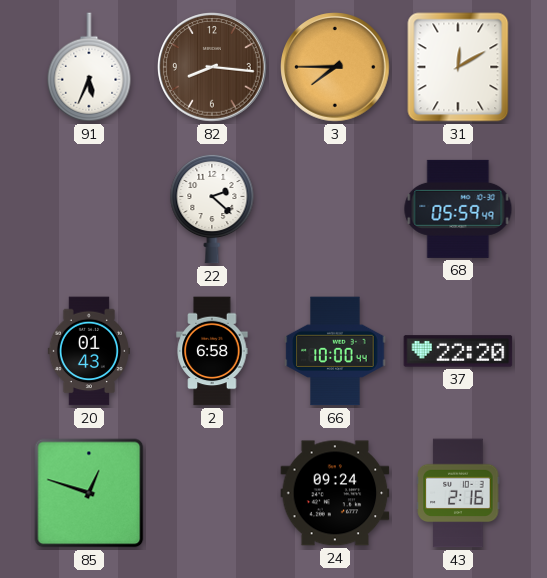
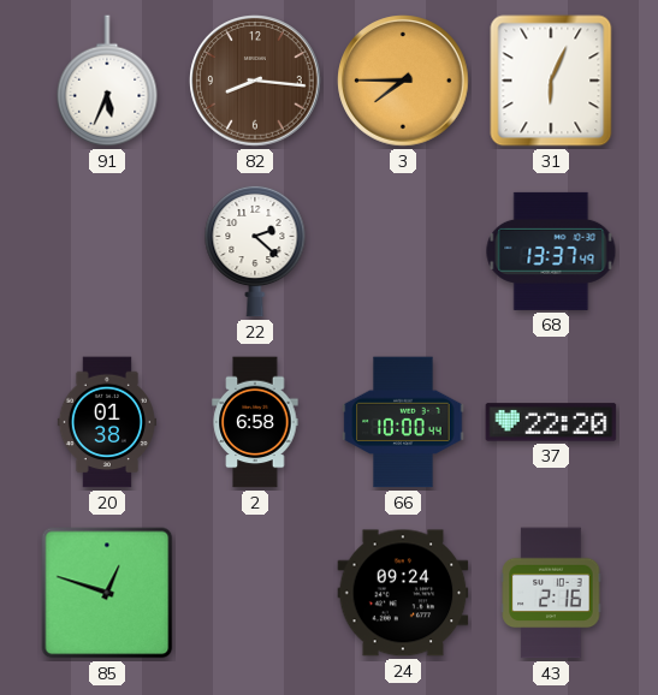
31: 12:10 -> 6:04
68: 05:59 -> 13:37
20: 01:43 -> 01:38
